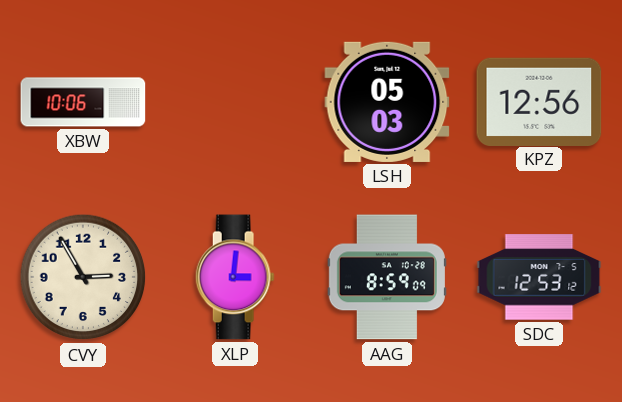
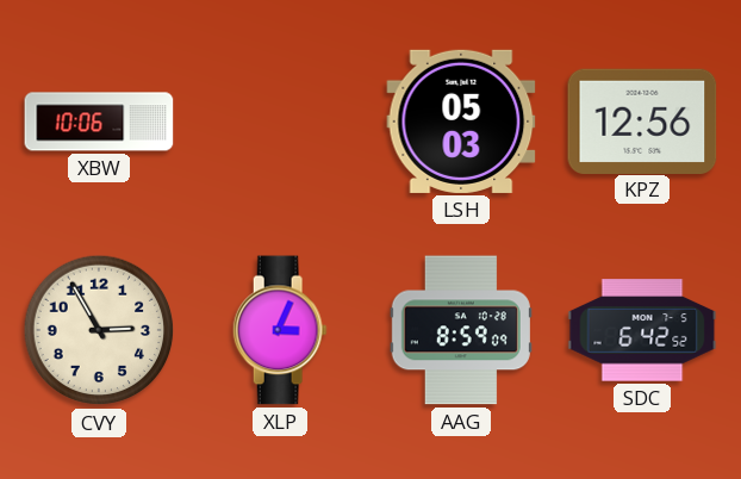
XLP: 3:01 -> 3:04
SDC: 12:53 -> 6:42
